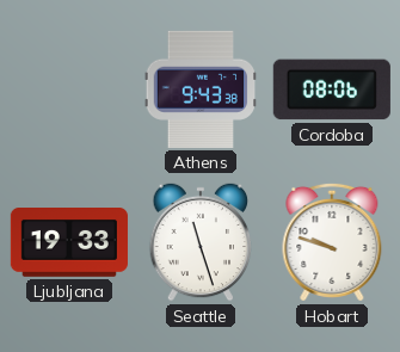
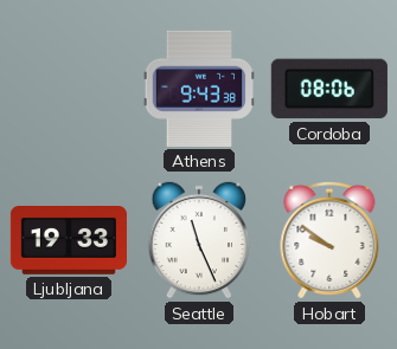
Seattle: 11:27 -> 11:26
Hobart: 9:48 -> 9:51
